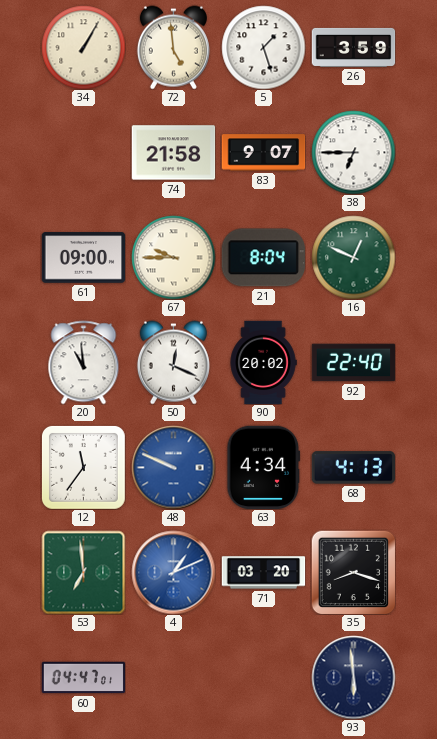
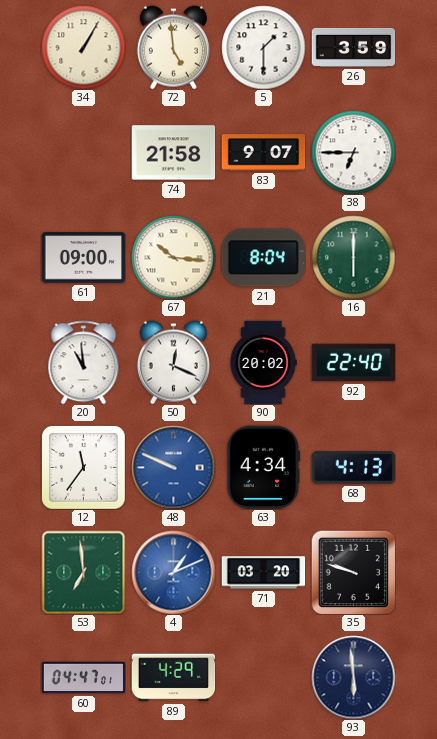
5: 1:27 -> 1:30
67: 9:45 -> 10:16
16: 12:49 -> 6:00
35: 8:18 -> 9:48
89: none -> 4:29
